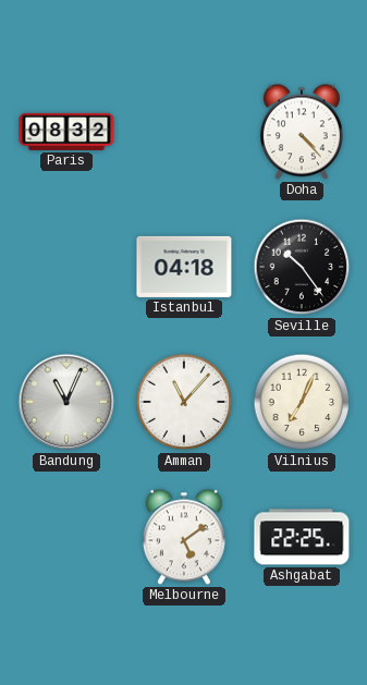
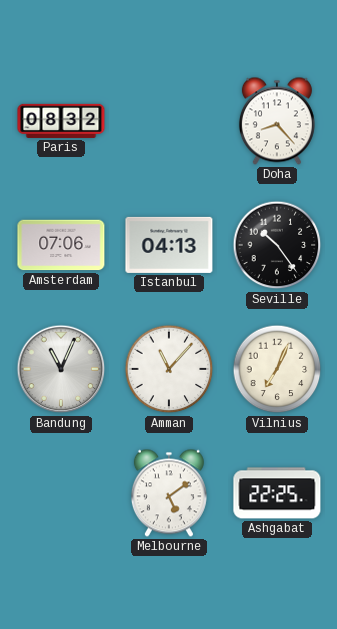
Doha: 4:23 -> 8:23
Amsterdam: none -> 07:06
Istanbul: 04:18 -> 04:13
